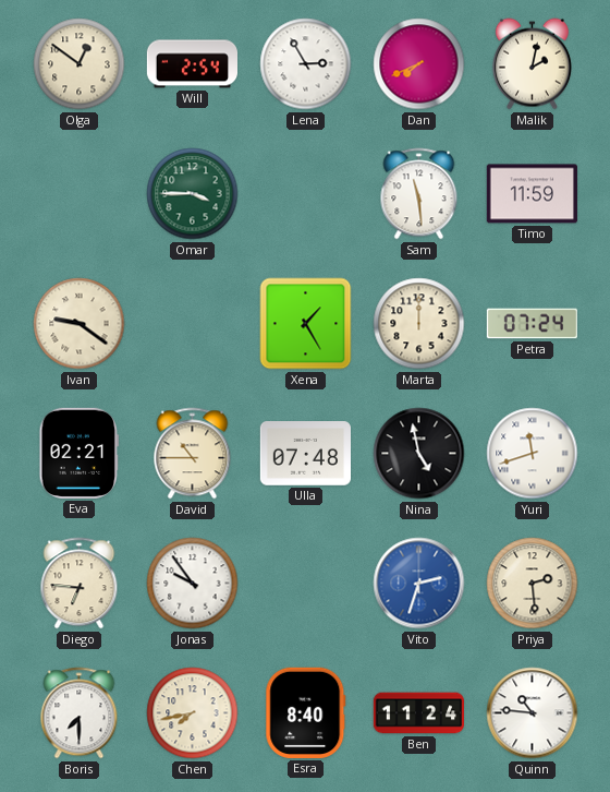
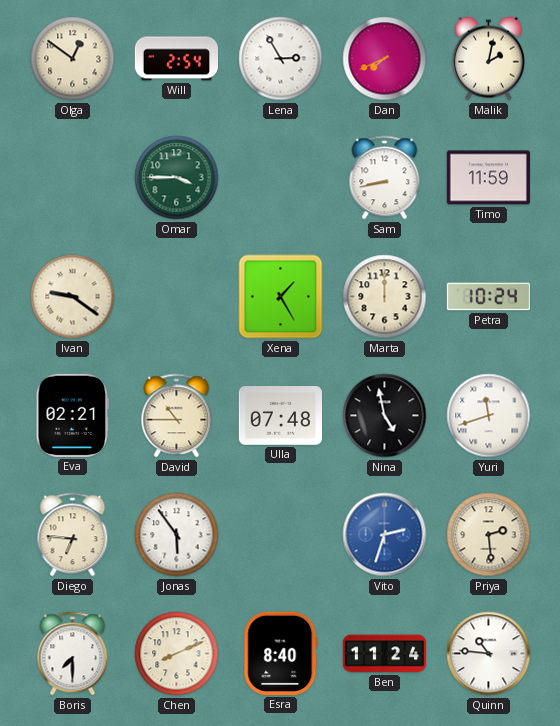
Sam: 11:29 -> 8:43
Petra: 07:24 -> 10:24
Jonas: 9:54 -> 5:54
Chen: 7:43 -> 8:11
